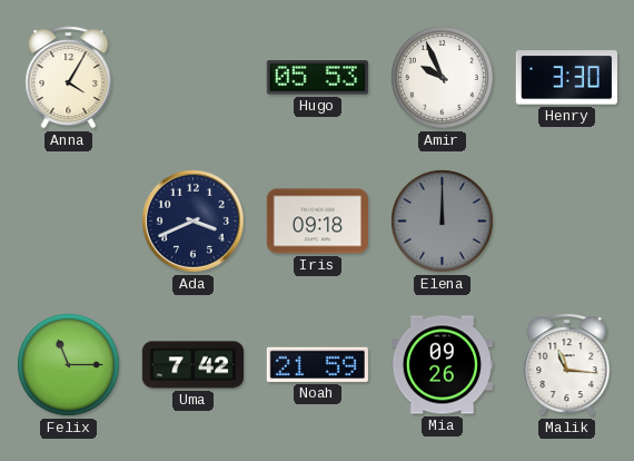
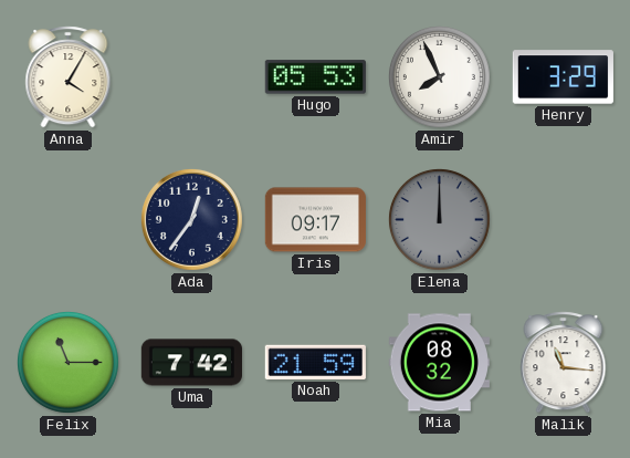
Amir: 9:56 -> 7:56
Henry: 3:30 -> 3:29
Ada: 3:41 -> 12:36
Iris: 09:18 -> 09:17
Mia: 09:26 -> 08:32
